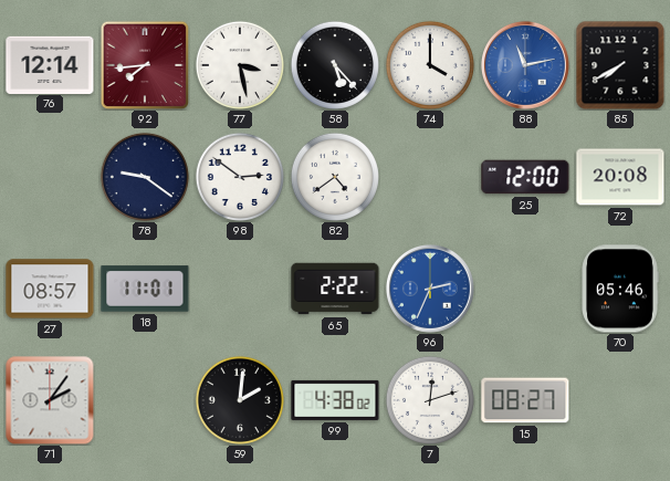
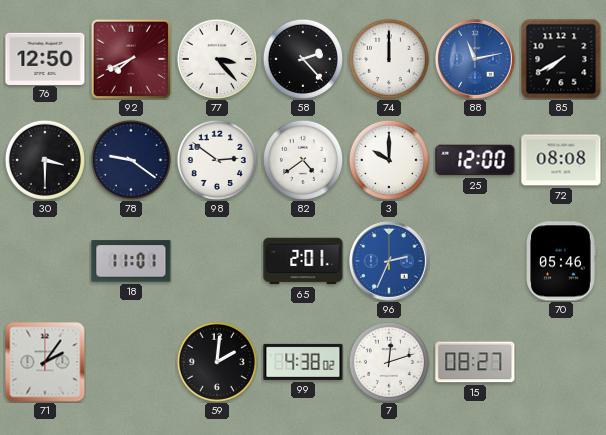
76: 12:14 -> 12:50
92: 7:44 -> 7:41
77: 3:28 -> 3:23
58: 5:23 -> 2:23
74: 4:00 -> 12:00
30: none -> 3:30
3: none -> 10:00
72: 20:08 -> 08:08
27: 08:57 -> none
65: 2:22 -> 2:01
